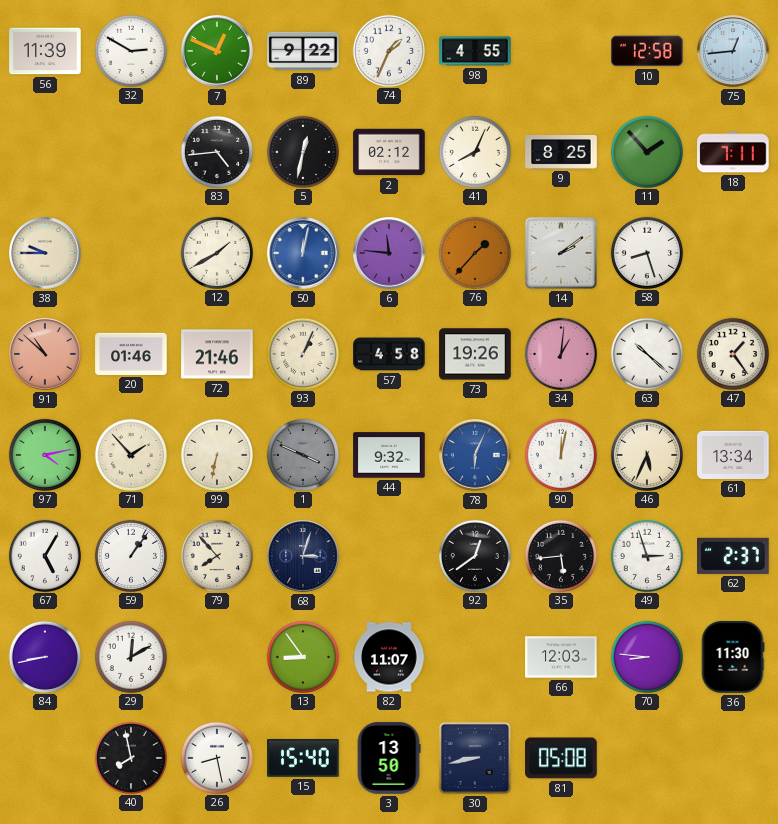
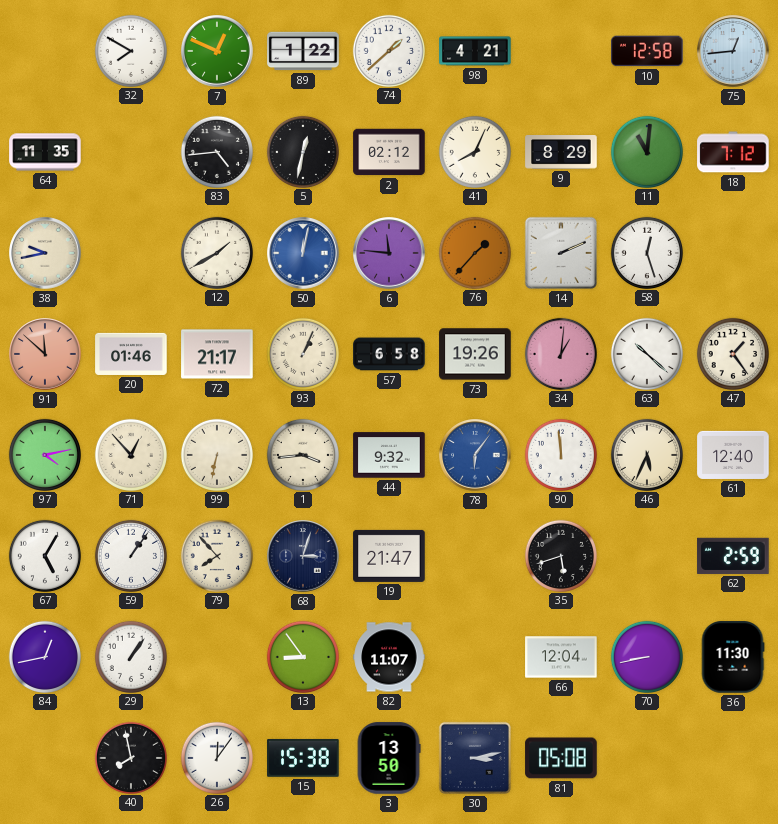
56: 11:39 -> none
32: 2:50 -> 7:50
89: 9:22 -> 1:22
74: 1:34 -> 1:38
98: 4:55 -> 4:21
64: none -> 11:35
9: 8:25 -> 8:29
11: 1:53 -> 11:01
18: 7:11 -> 7:12
38: 9:45 -> 9:43
14: 2:09 -> 2:11
58: 8:27 -> 12:27
91: 10:52 -> 11:52
72: 21:46 -> 21:17
57: 4:58 -> 6:58
71: 1:53 -> 12:53
1: 3:49 -> 3:44
1 dial: grey -> cream
78: 6:04 -> 6:06
90: 12:02 -> 11:59
61: 13:34 -> 12:40
19: none -> 21:47
92: 12:39 -> none
35: 5:44 -> 5:42
49: 2:57 -> none
62: 2:37 -> 2:59
84: 8:43 -> 12:43
29: 12:10 -> 1:06
66: 12:03 -> 12:04
70: 8:46 -> 8:43
26: 8:28 -> 12:06
15: 15:40 -> 15:38
30: 8:43 -> 3:13
